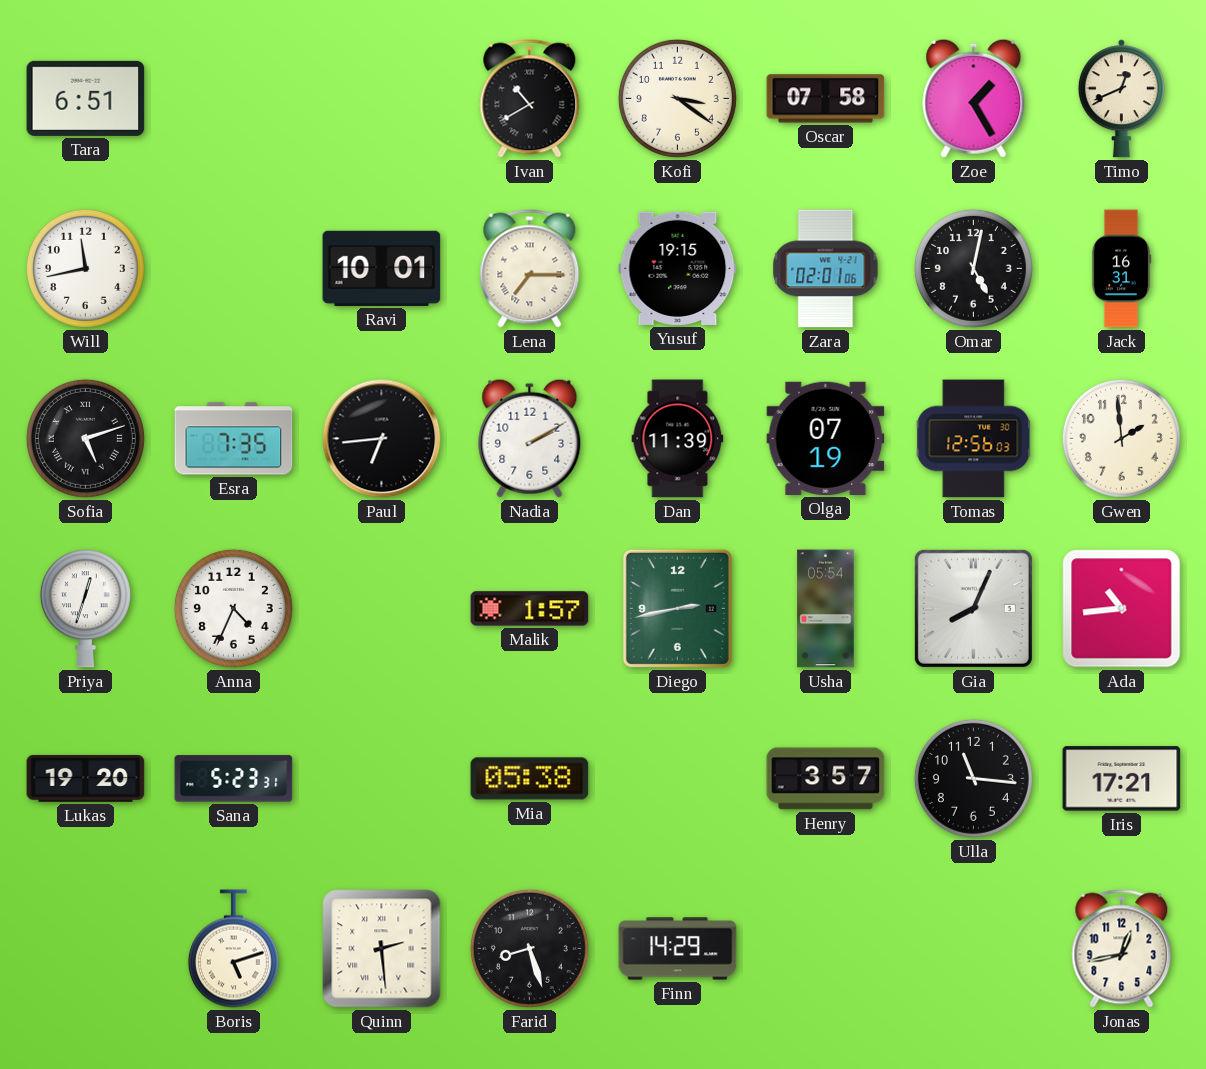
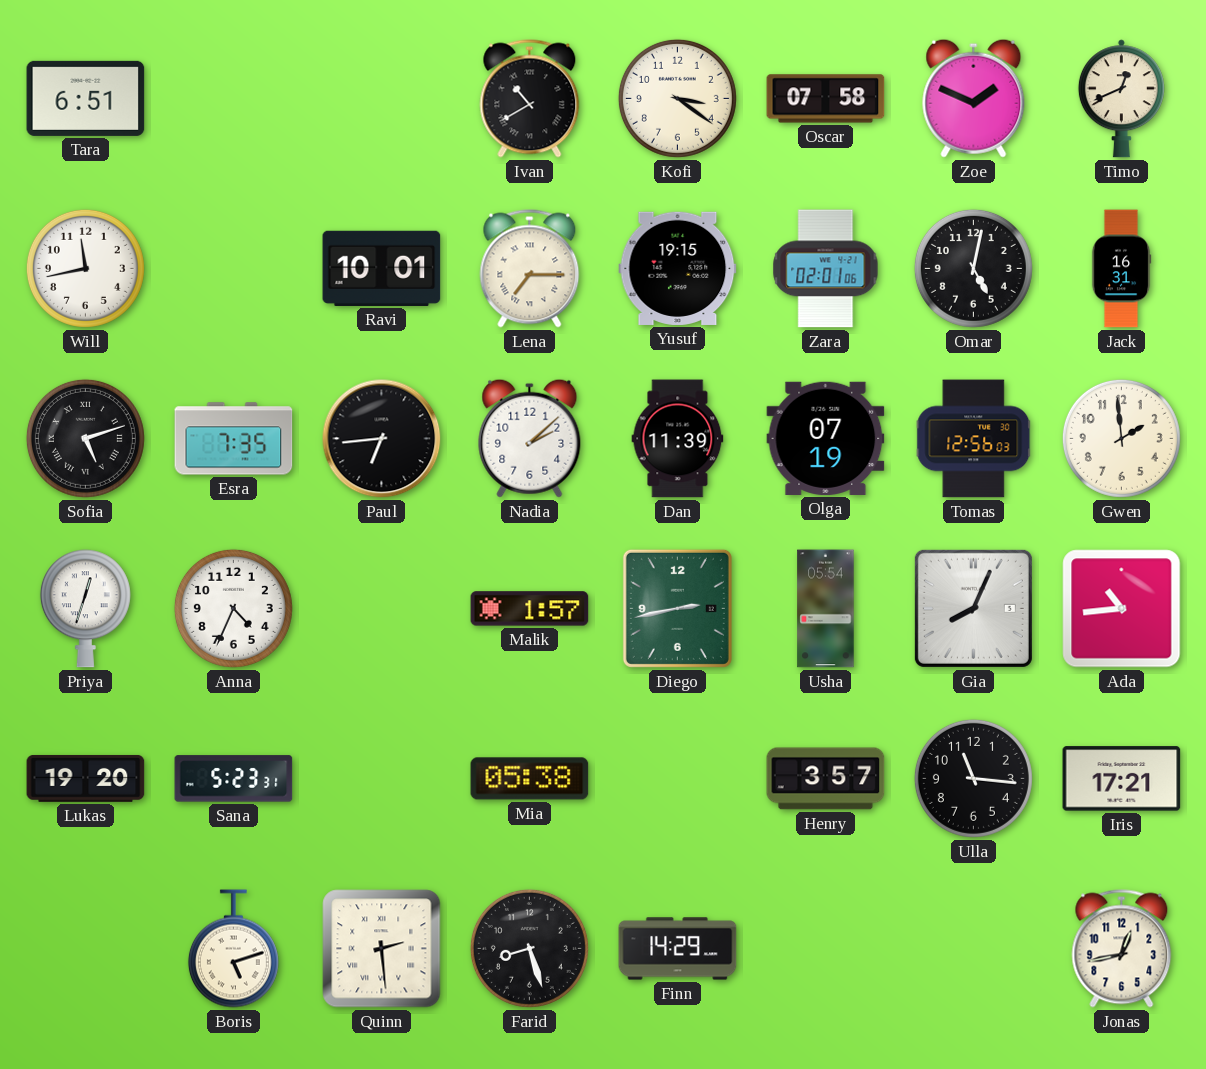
Zoe: 1:25 -> 1:49
Nadia: 2:10 -> 2:08
